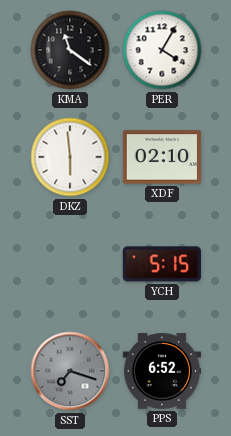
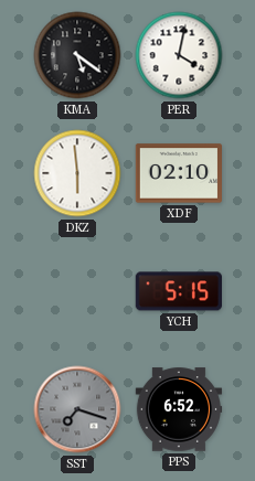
KMA: 11:21 -> 5:21
PER: 4:05 -> 4:02
